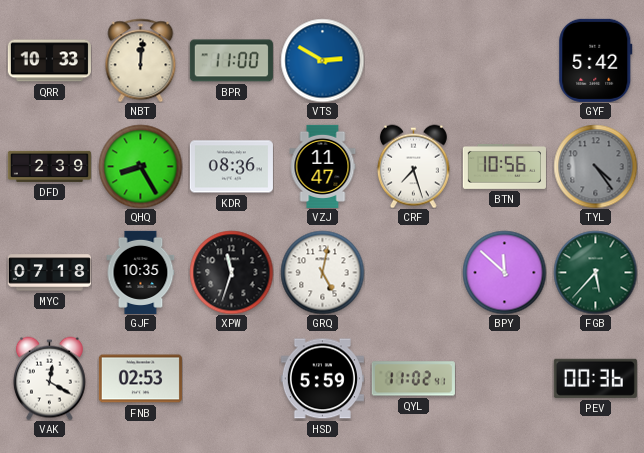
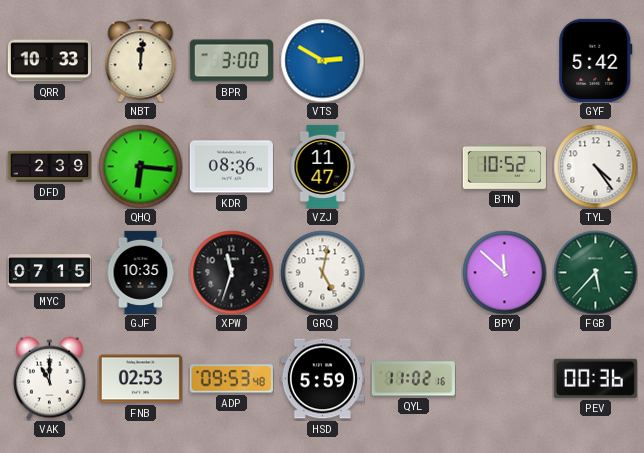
BPR: 11:00 -> 3:00
QHQ: 8:25 -> 6:16
CRF: 7:27 -> none
BTN: 10:56 -> 10:52
TYL dial: grey -> white
MYC: 07:18 -> 07:15
VAK: 12:20 -> 11:00
ADP: none -> 09:53
QYL: 11:02:41 -> 11:02:16
